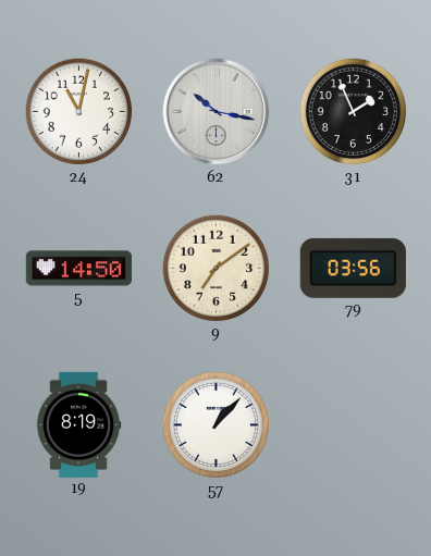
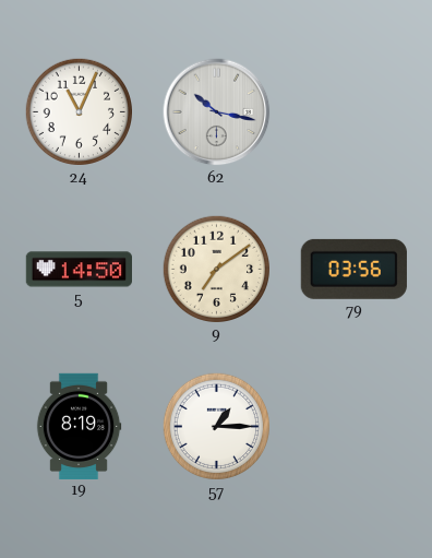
24: 11:02 -> 11:04
31: 1:56 -> none
57: 1:07 -> 1:15
